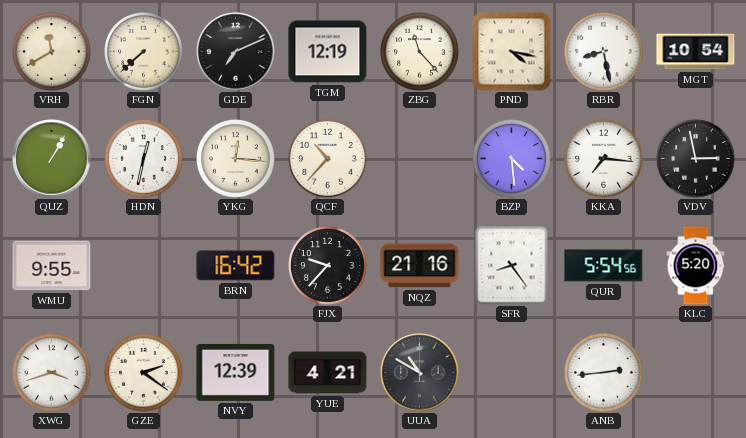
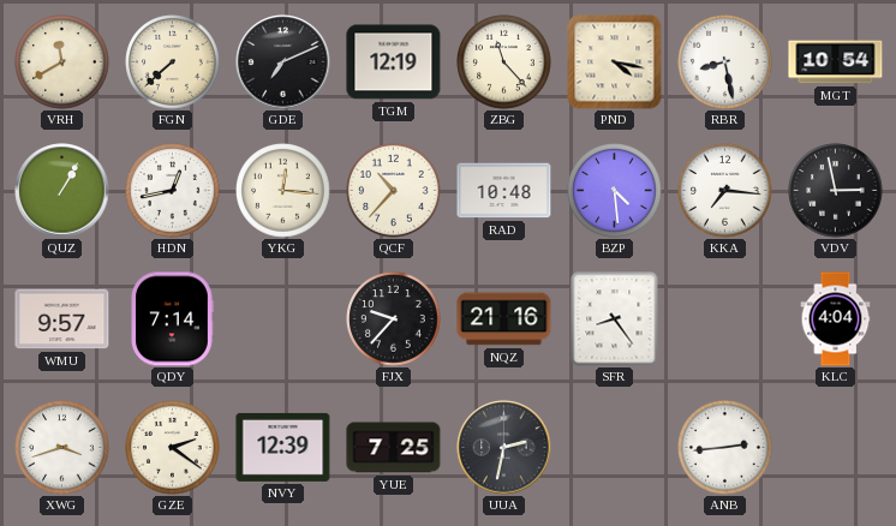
HDN: 12:32 -> 12:43
RAD: none -> 10:48
WMU: 9:55 -> 9:57
QDY: none -> 7:14
BRN: 16:42 -> none
QUR: 5:54 -> none
KLC: 5:20 -> 4:04
YUE: 4:21 -> 7:25
UUA: 10:50 -> 2:32
